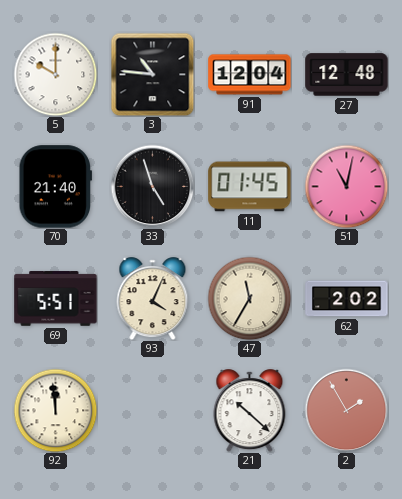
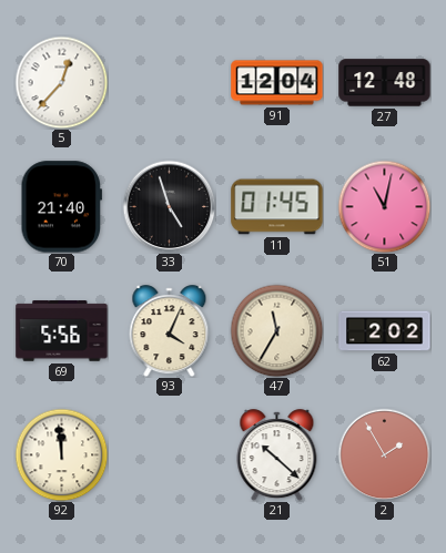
5: 10:00 -> 12:37
3: 10:46 -> none
69: 5:51 -> 5:56
